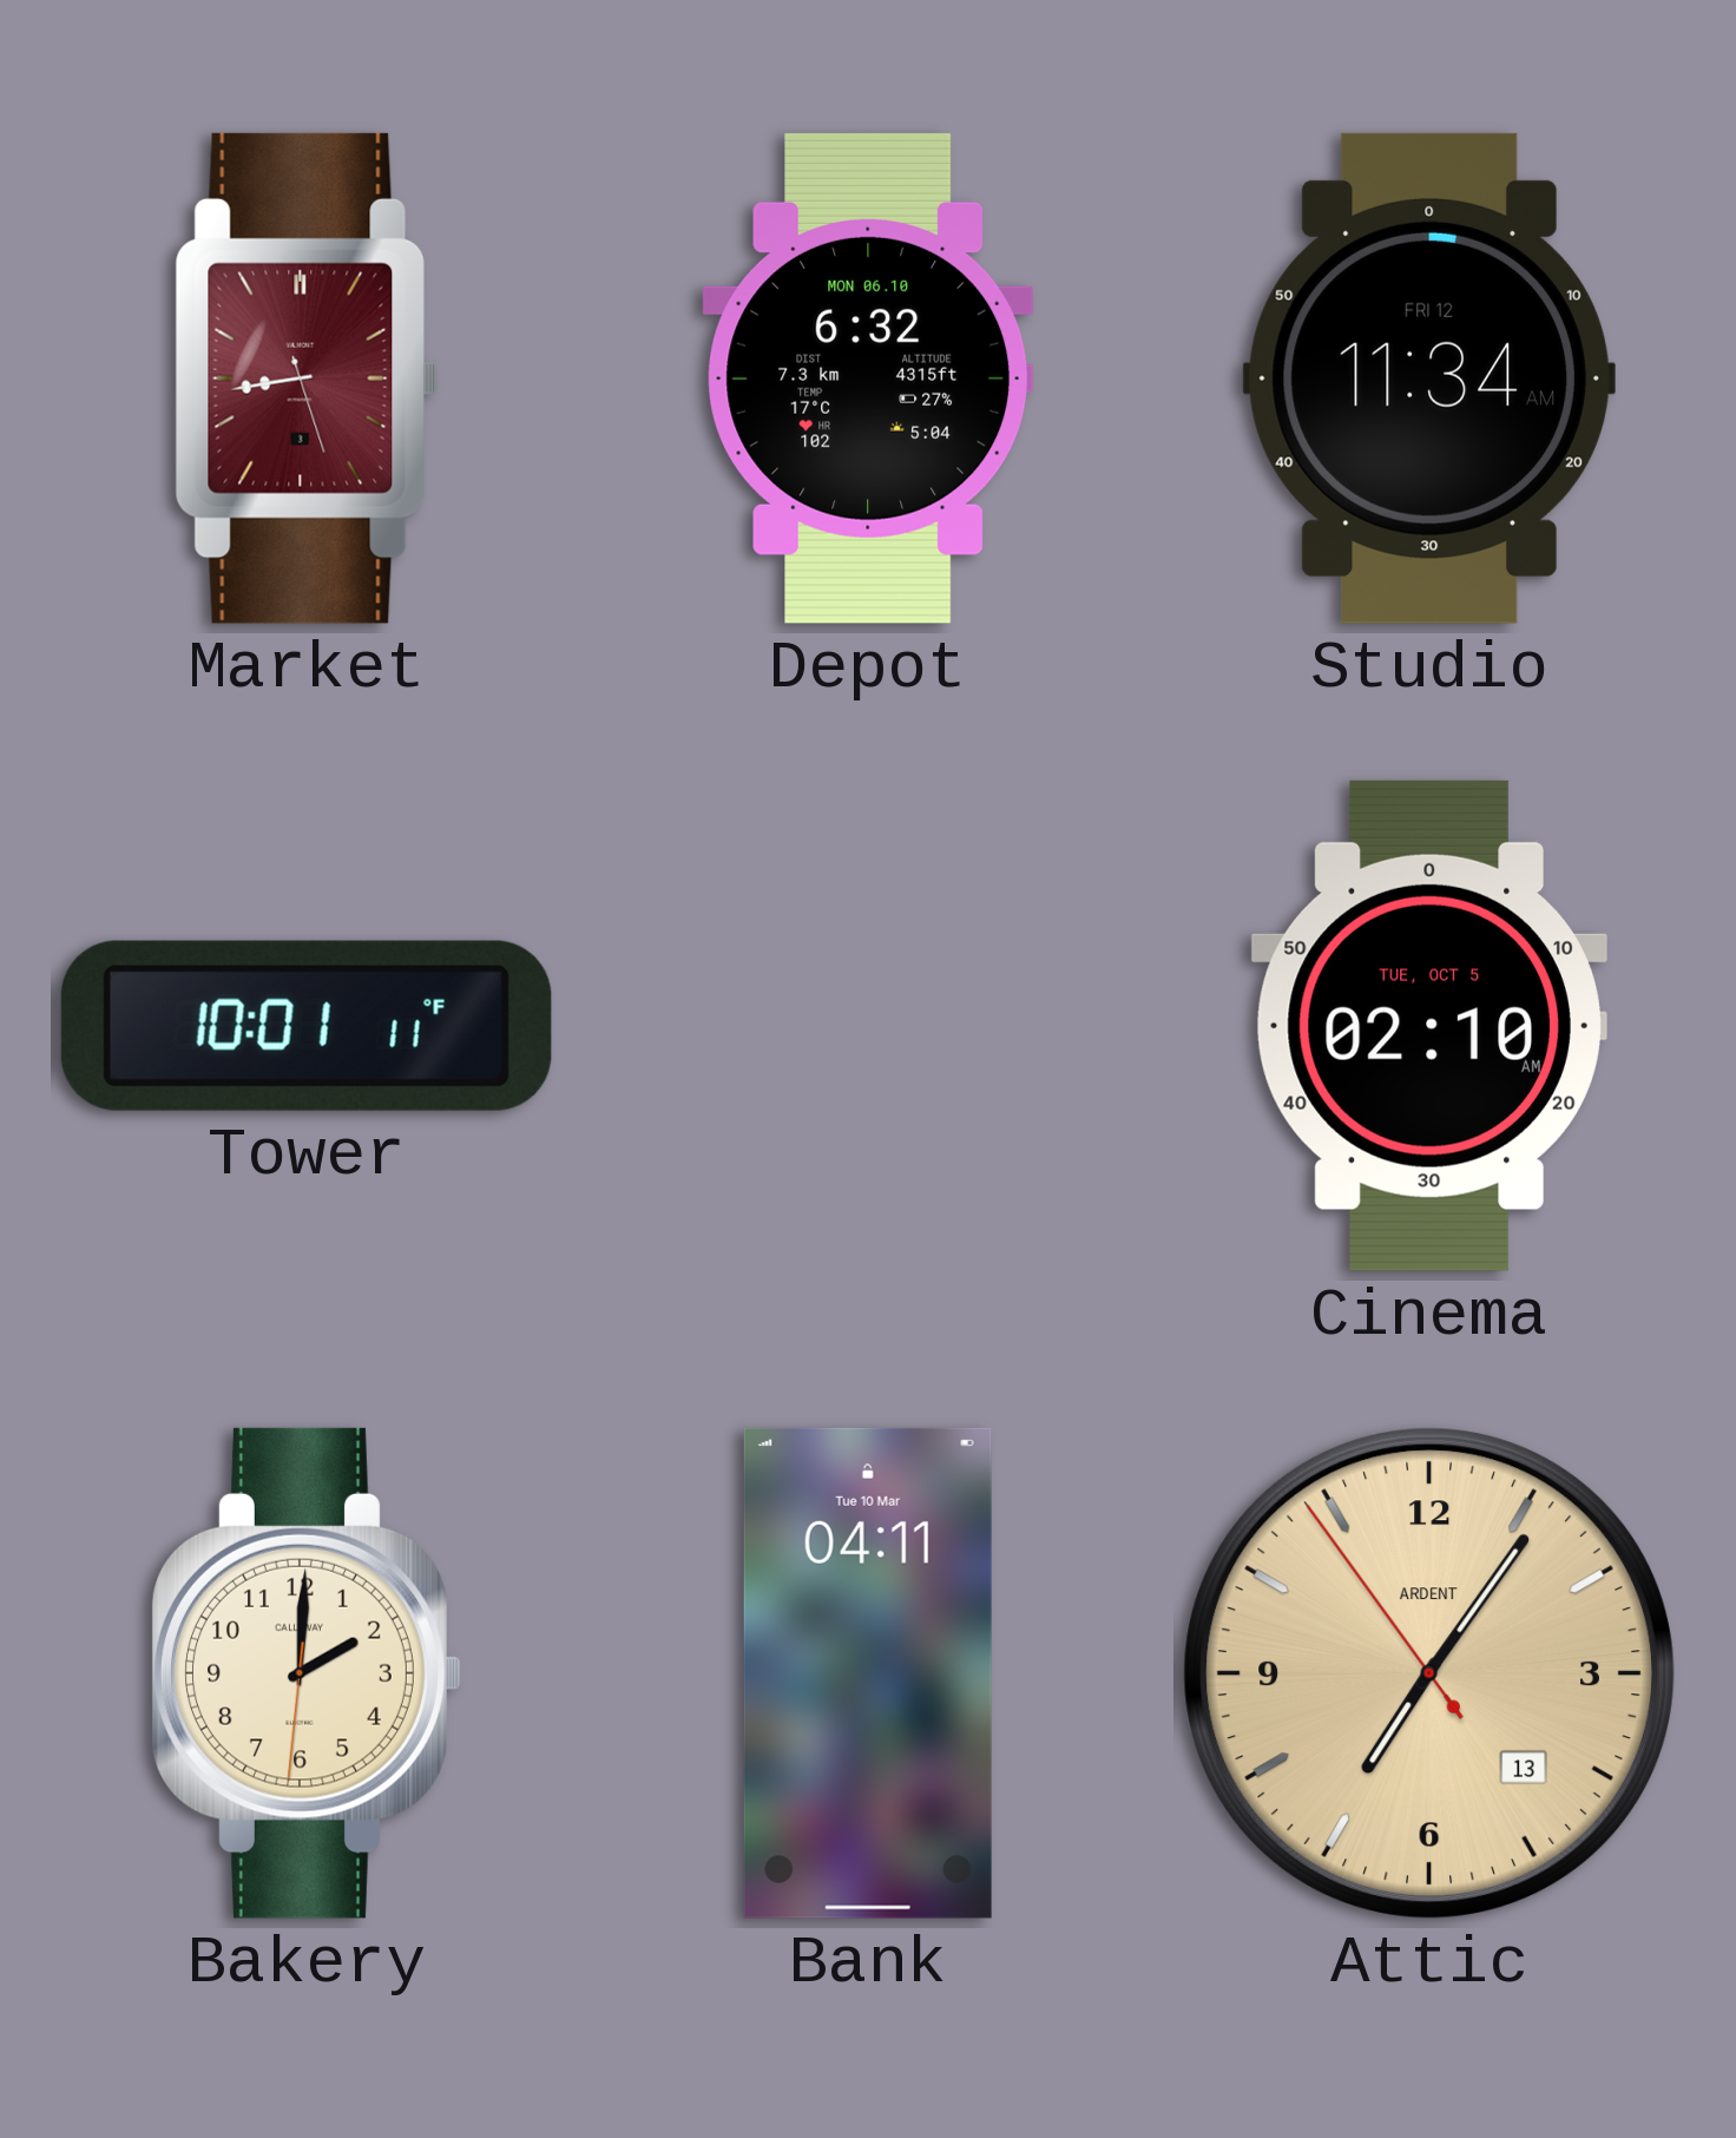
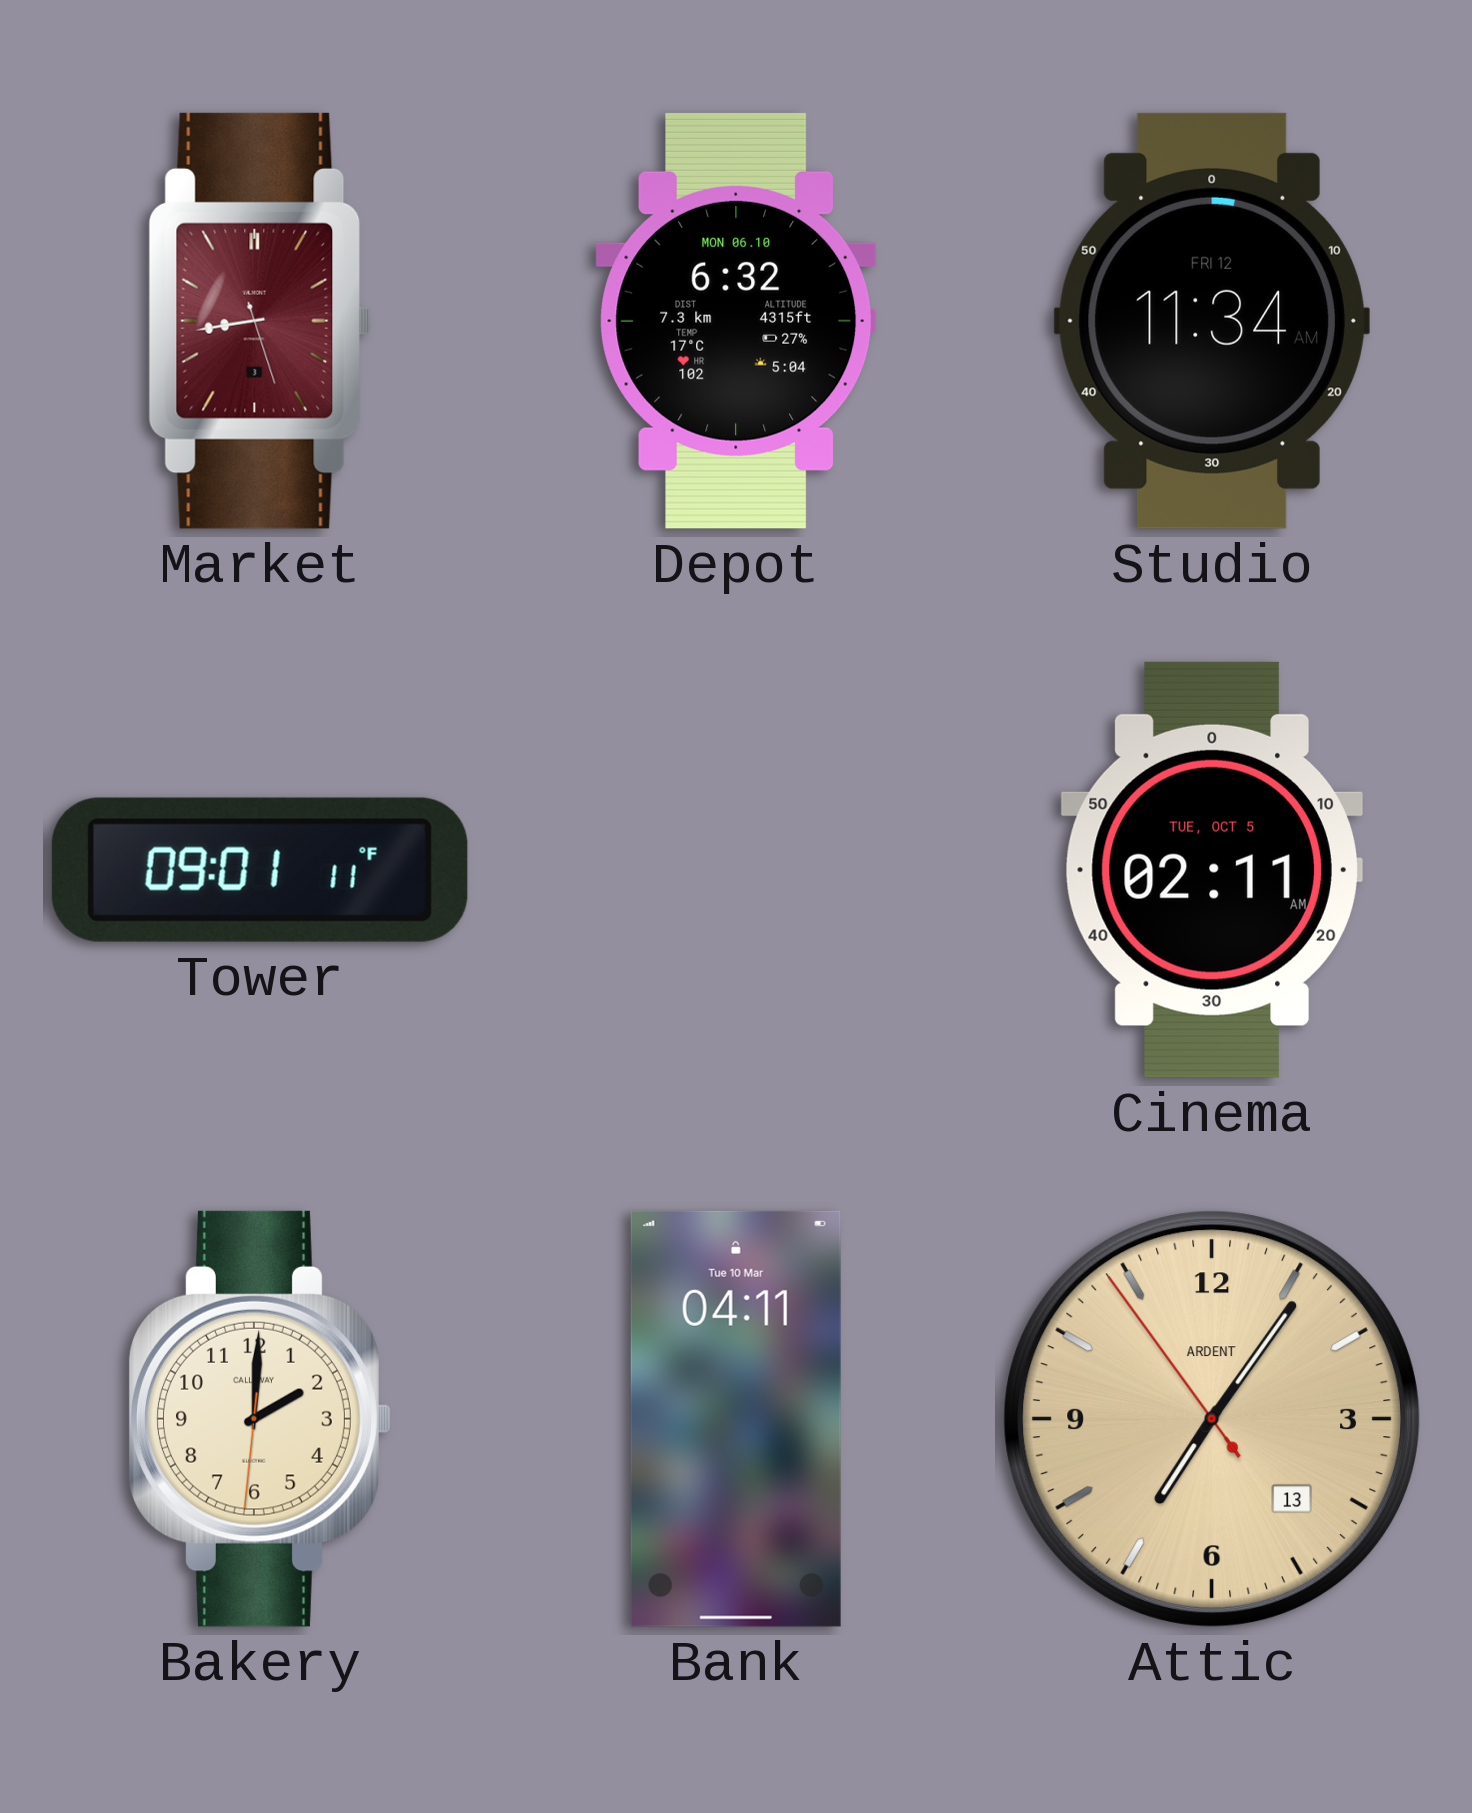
Tower: 10:01 -> 09:01
Cinema: 02:10 -> 02:11
